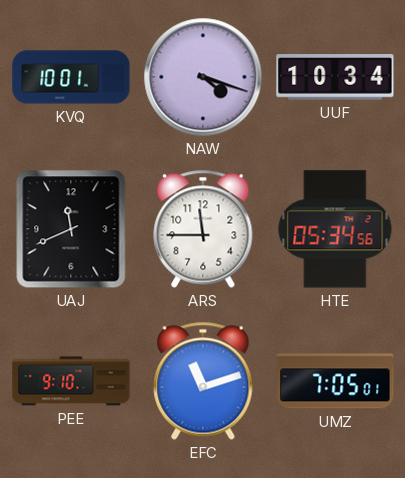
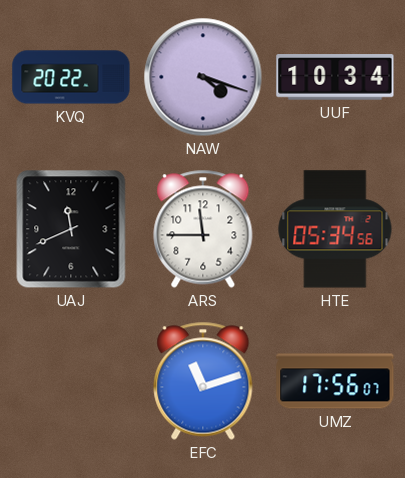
KVQ: 10:01 -> 20:22
PEE: 9:10 -> none
UMZ: 7:05 -> 17:56
